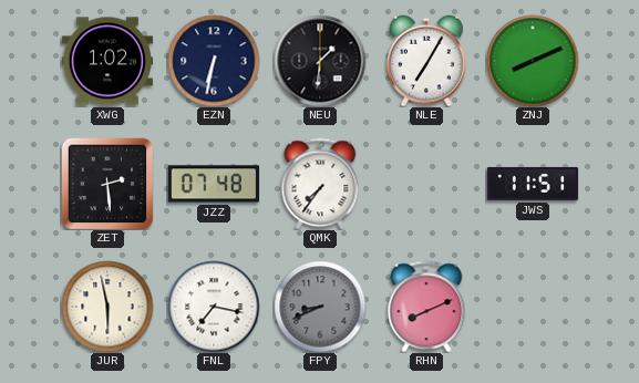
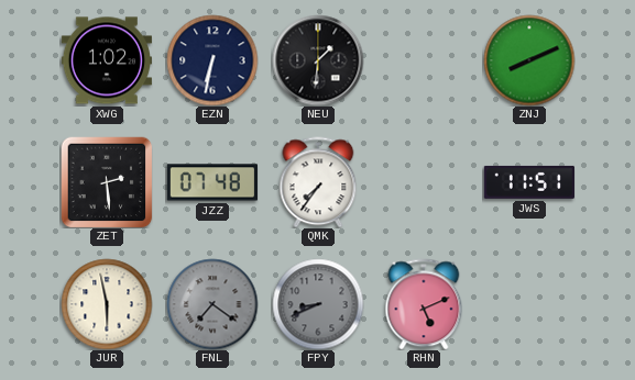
NLE: 7:05 -> none
FNL: 7:17 -> 7:21
FNL dial: white -> grey
RHN: 8:11 -> 5:11
